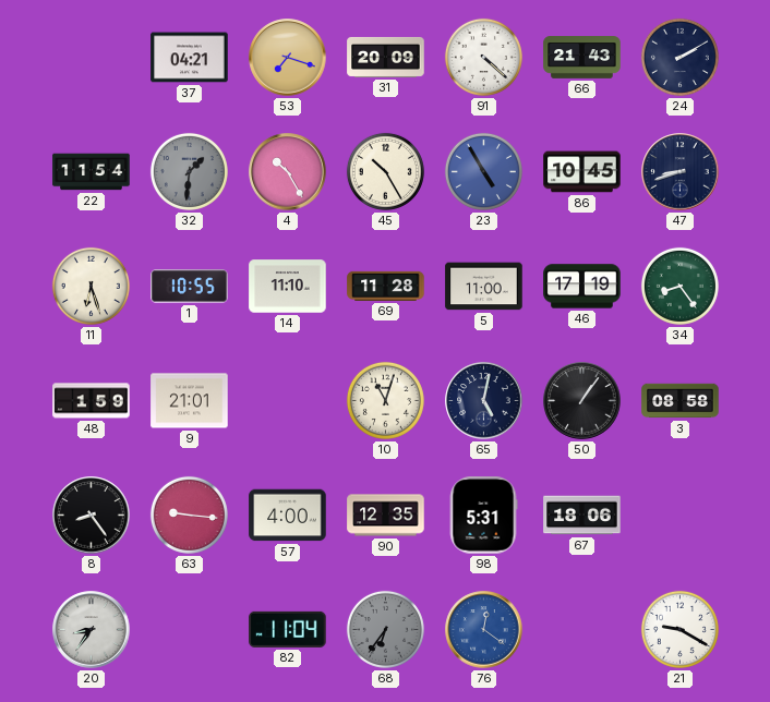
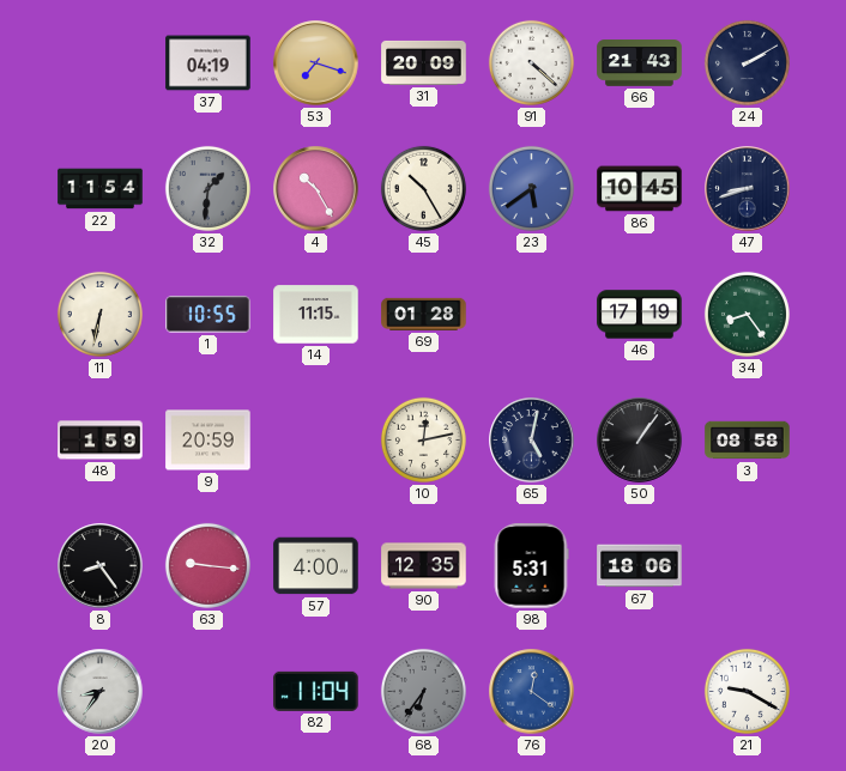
37: 04:21 -> 04:19
23: 4:55 -> 5:39
11: 6:27 -> 6:32
14: 11:10 -> 11:15
69: 11:28 -> 01:28
5: 11:00 -> none
9: 21:01 -> 20:59
10: 11:03 -> 12:13
